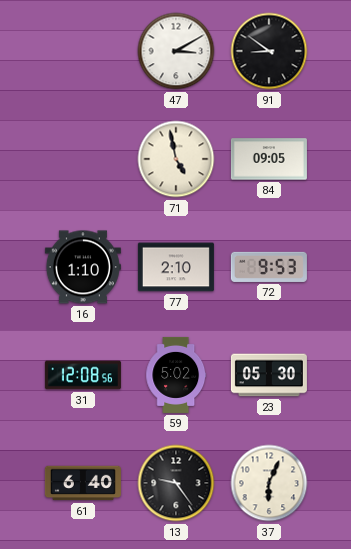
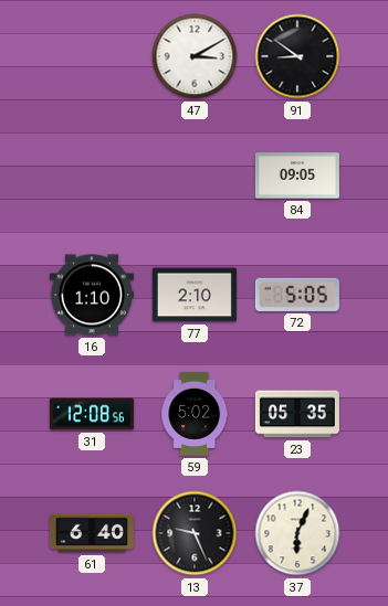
71: 4:58 -> none
72: 9:53 -> 5:05
23: 05:30 -> 05:35
13: 9:24 -> 9:26
